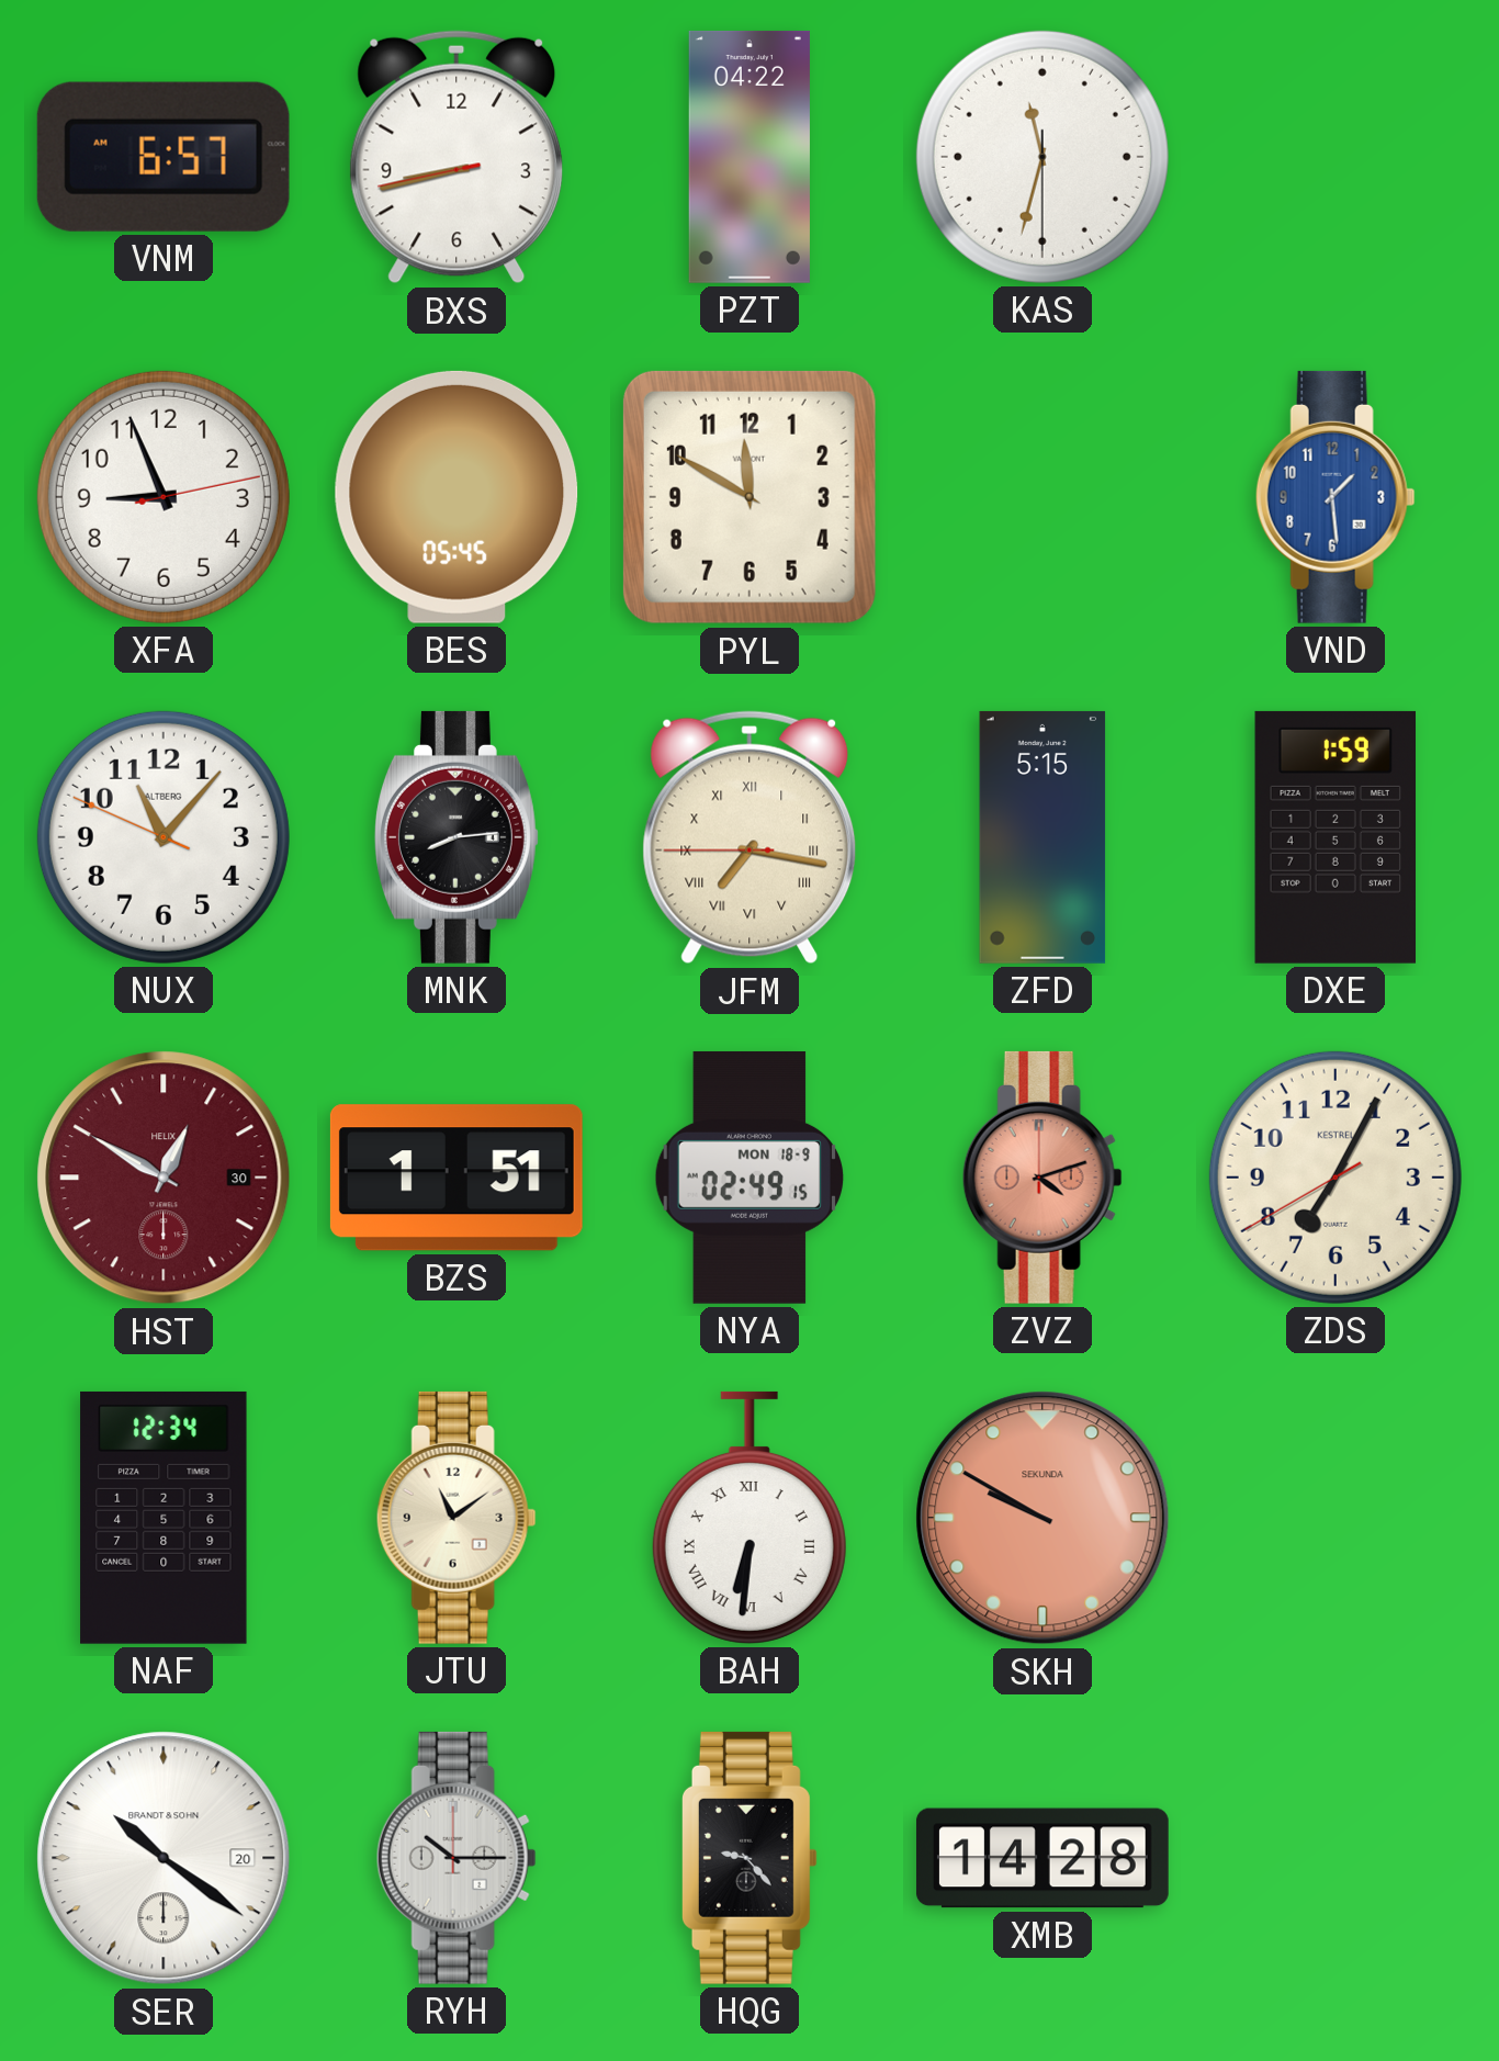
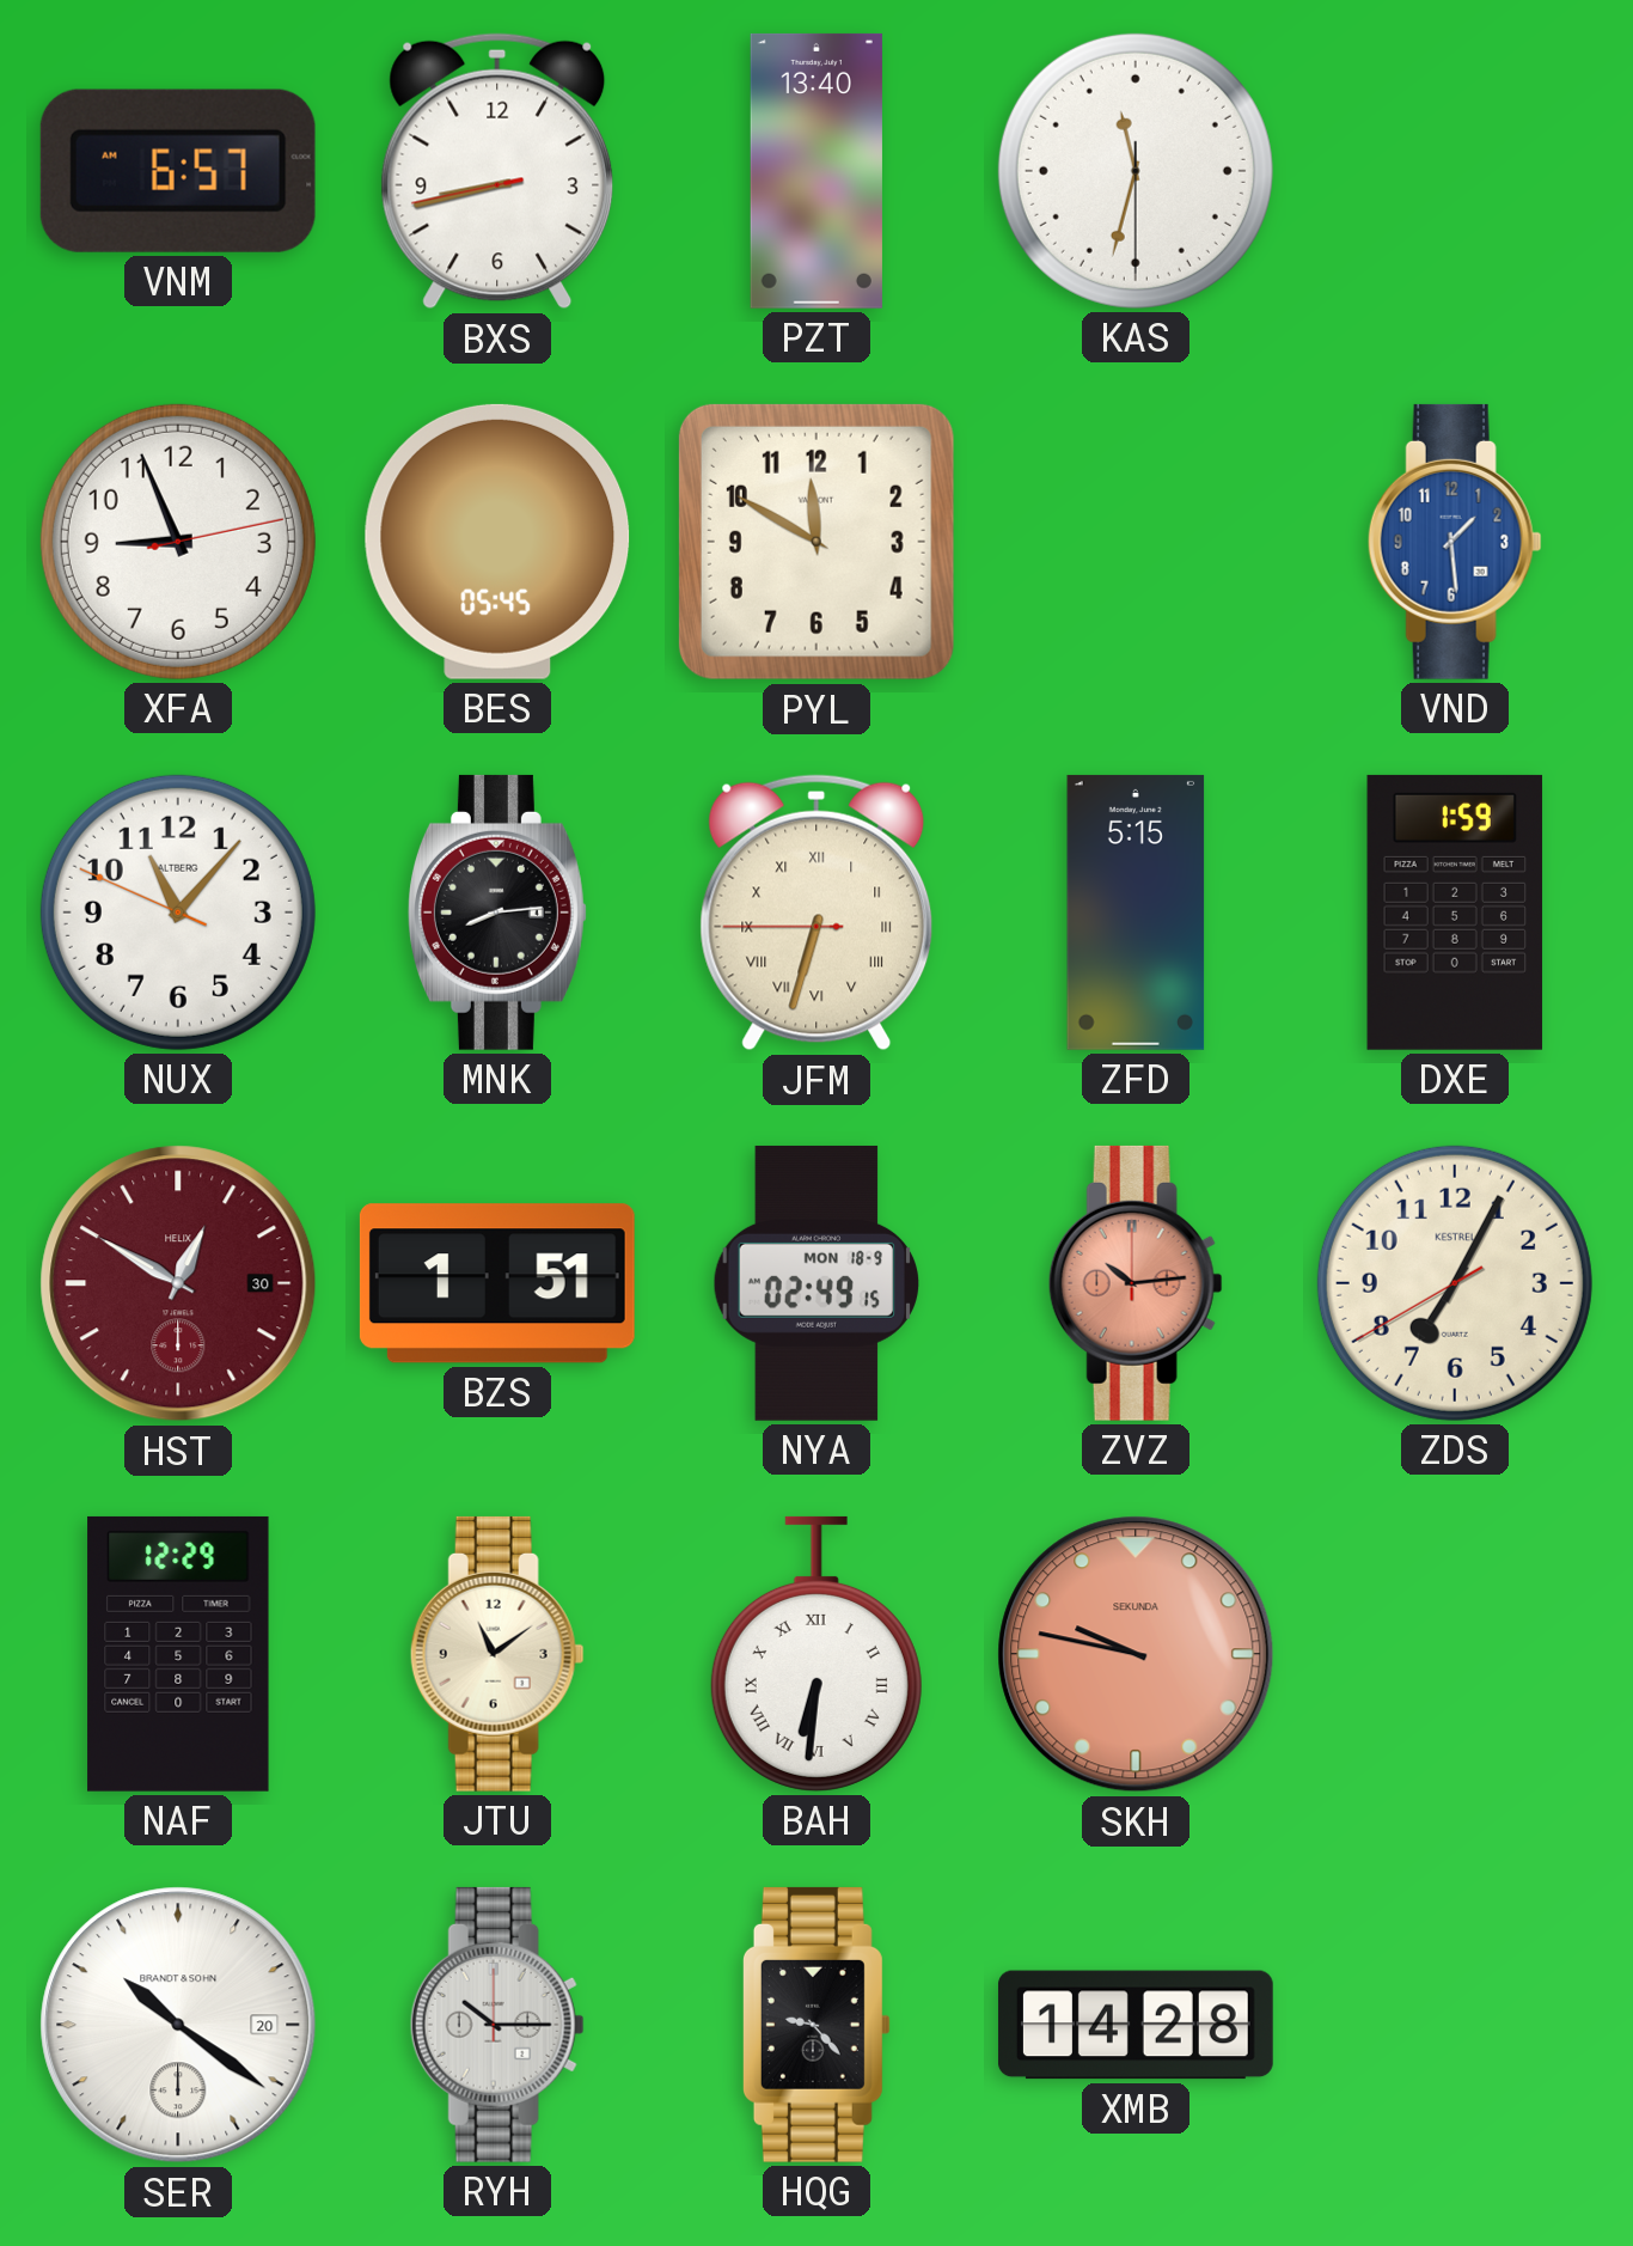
PZT: 04:22 -> 13:40
JFM: 7:16 -> 6:32
ZVZ: 4:12 -> 10:14
NAF: 12:34 -> 12:29
SKH: 9:50 -> 9:47
